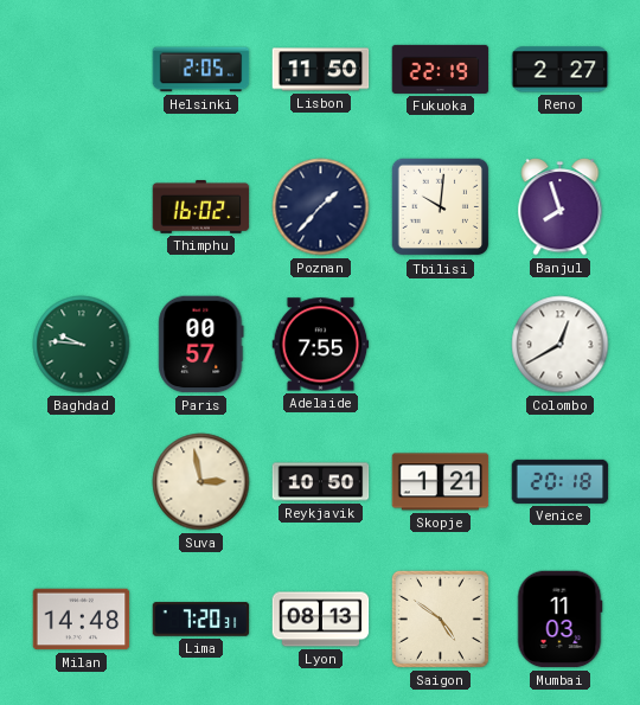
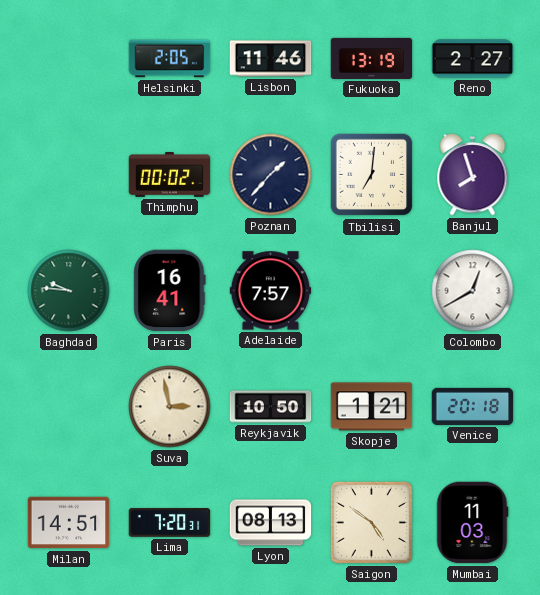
Lisbon: 11:50 -> 11:46
Fukuoka: 22:19 -> 13:19
Thimphu: 16:02 -> 00:02
Tbilisi: 10:01 -> 7:01
Paris: 00:57 -> 16:41
Adelaide: 7:55 -> 7:57
Milan: 14:48 -> 14:51
